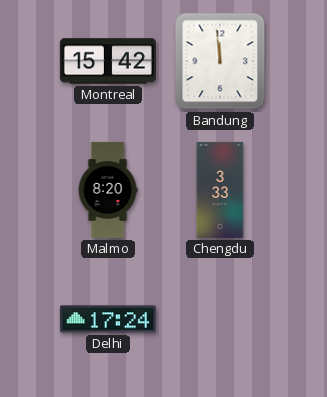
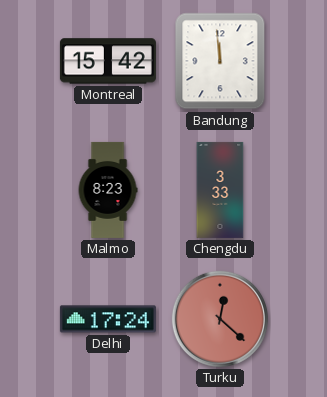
Malmo: 8:20 -> 8:23
Turku: none -> 12:22
